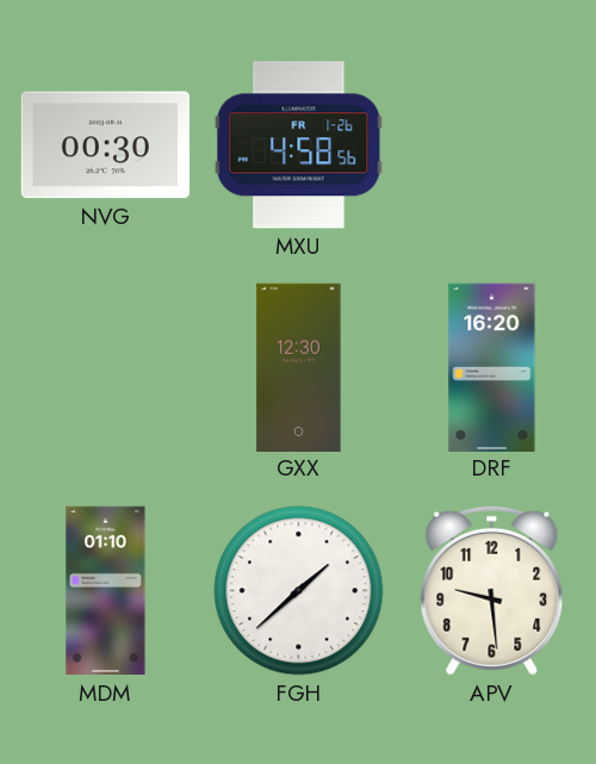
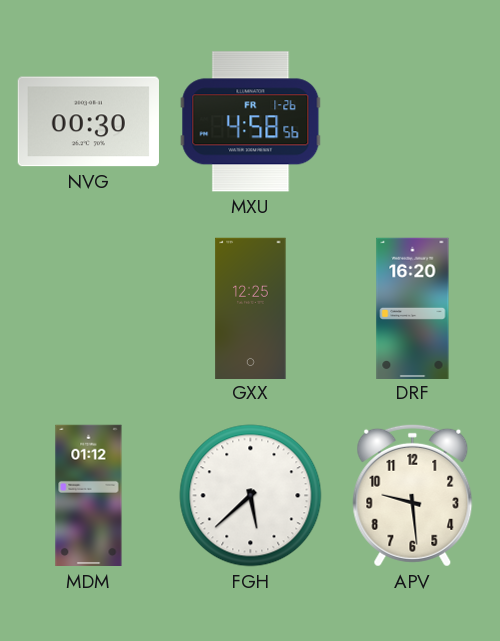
GXX: 12:30 -> 12:25
MDM: 01:10 -> 01:12
FGH: 1:38 -> 5:38
